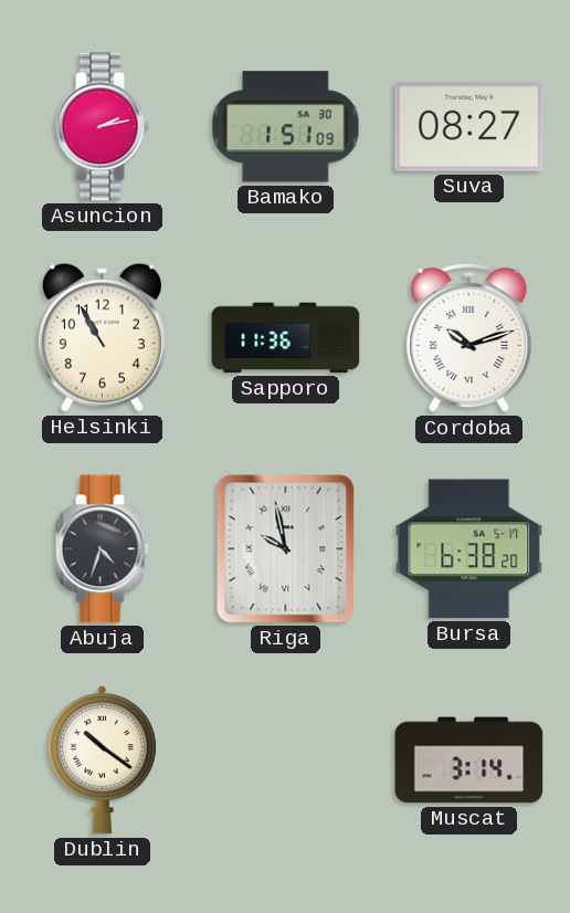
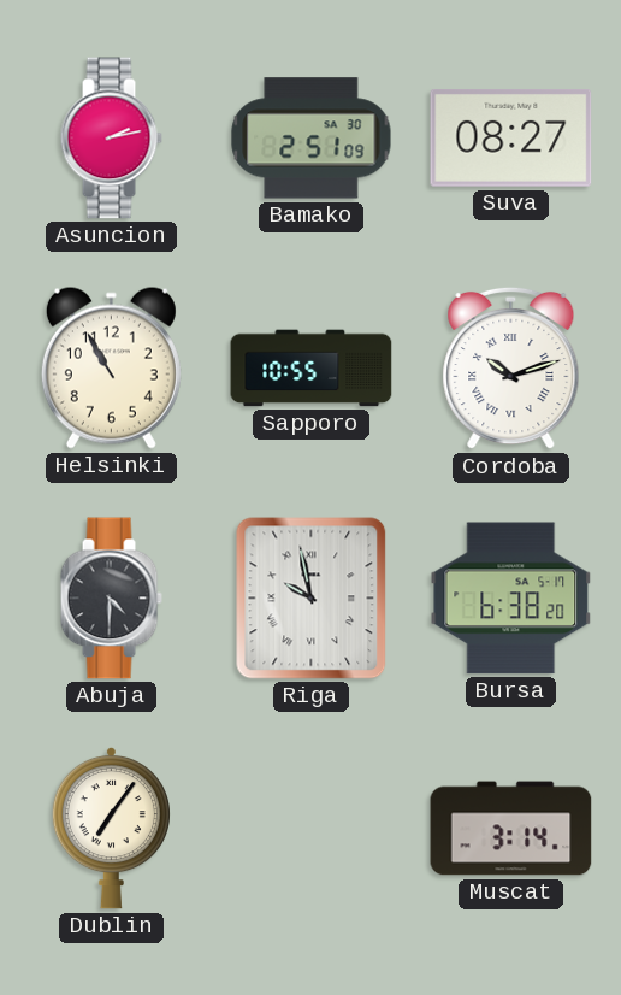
Bamako: 1:51 -> 2:51
Sapporo: 11:36 -> 10:55
Abuja: 4:33 -> 4:30
Dublin: 10:21 -> 7:06
